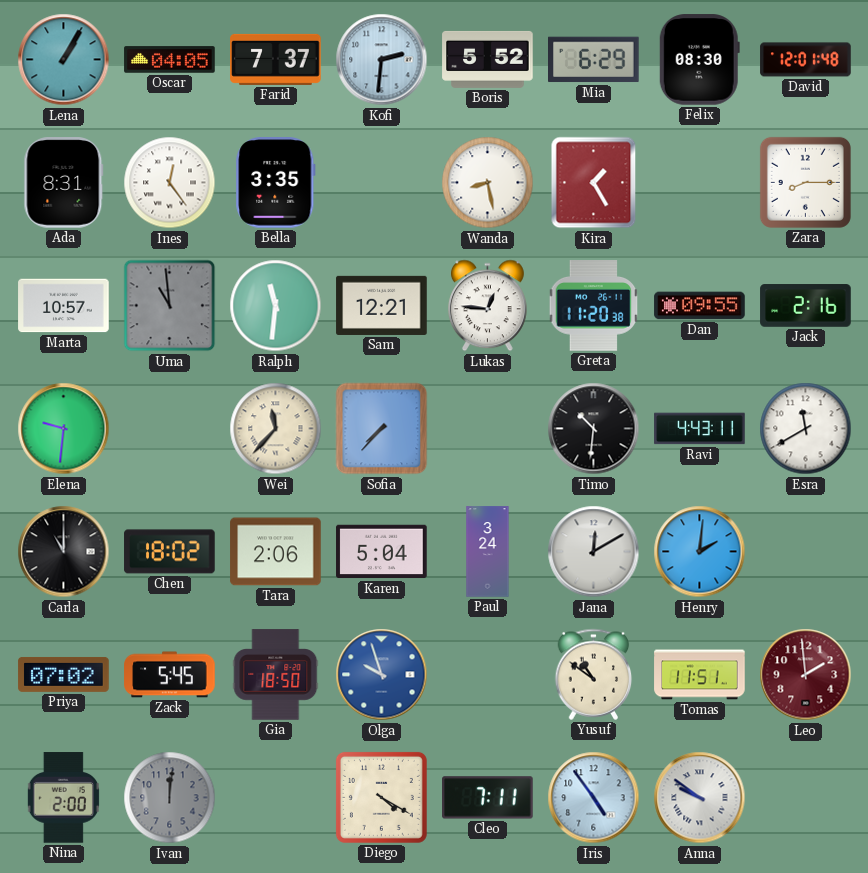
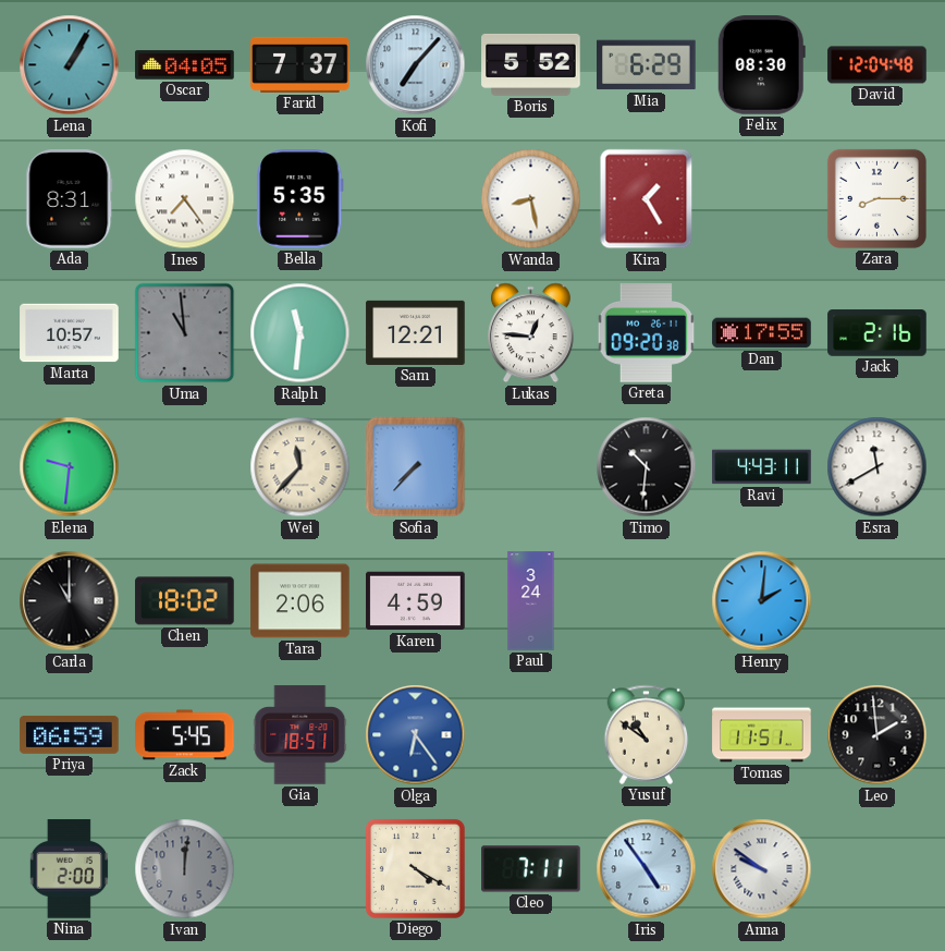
Kofi: 2:31 -> 7:07
David: 12:01 -> 12:04
Ines: 12:24 -> 7:24
Bella: 3:35 -> 5:35
Greta: 11:20 -> 09:20
Dan: 09:55 -> 17:55
Karen: 5:04 -> 4:59
Jana: 12:10 -> none
Priya: 07:02 -> 06:59
Gia: 18:50 -> 18:51
Olga: 9:57 -> 6:24
Leo dial: burgundy -> black
